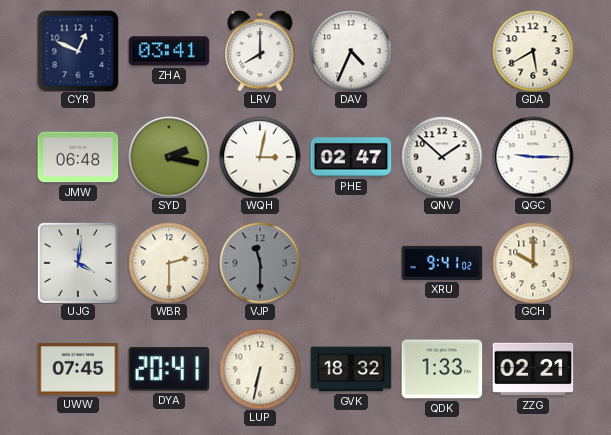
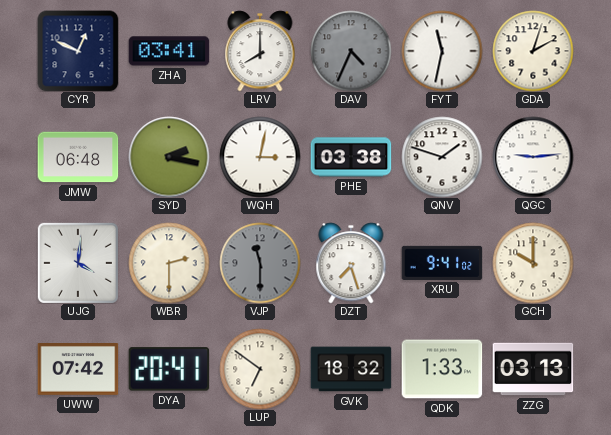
DAV dial: white -> grey
FYT: none -> 11:32
GDA: 5:40 -> 2:03
PHE: 02:47 -> 03:38
QNV: 1:52 -> 1:48
QGC: 9:15 -> 9:14
DZT: none -> 7:27
UWW: 07:45 -> 07:42
LUP: 6:32 -> 6:51
ZZG: 02:21 -> 03:13
